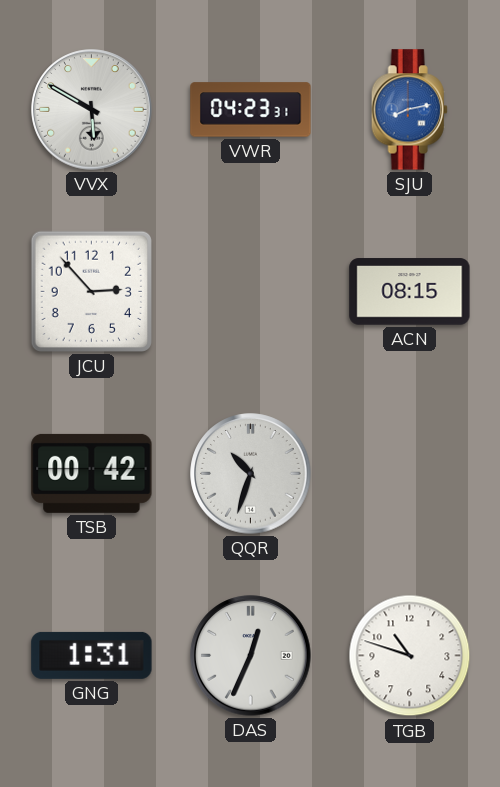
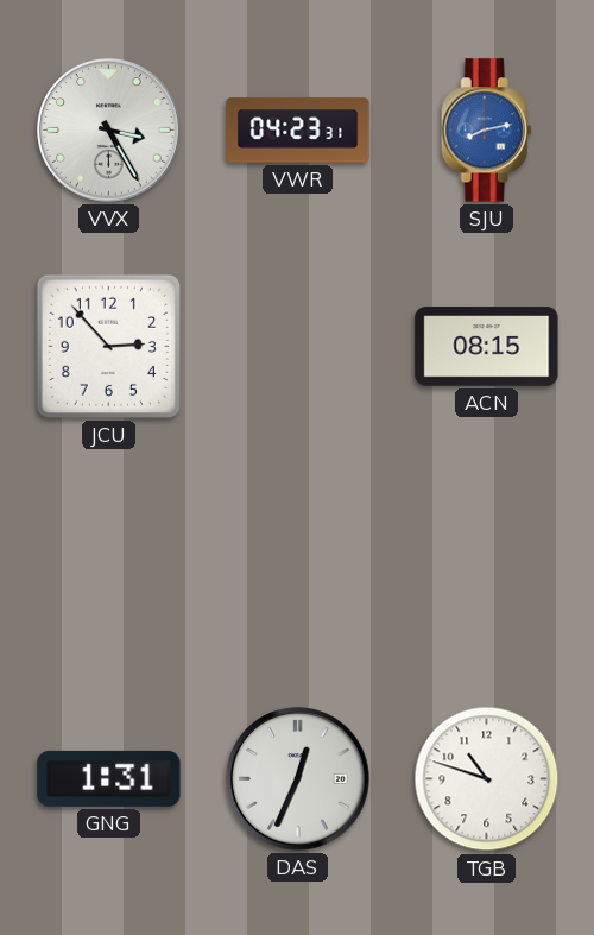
VVX: 5:50 -> 3:25
TSB: 00:42 -> none
QQR: 10:33 -> none
